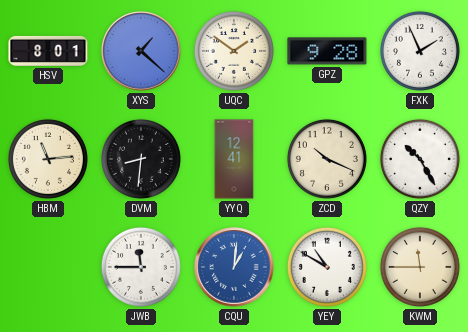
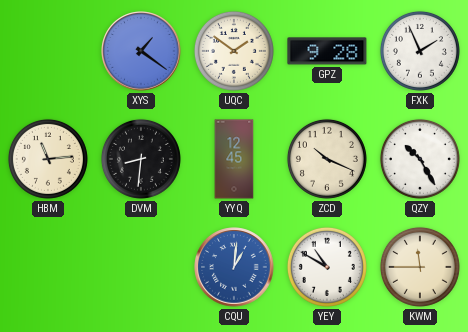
HSV: 8:01 -> none
XYS: 1:22 -> 1:21
YYQ: 12:41 -> 12:45
JWB: 11:45 -> none
